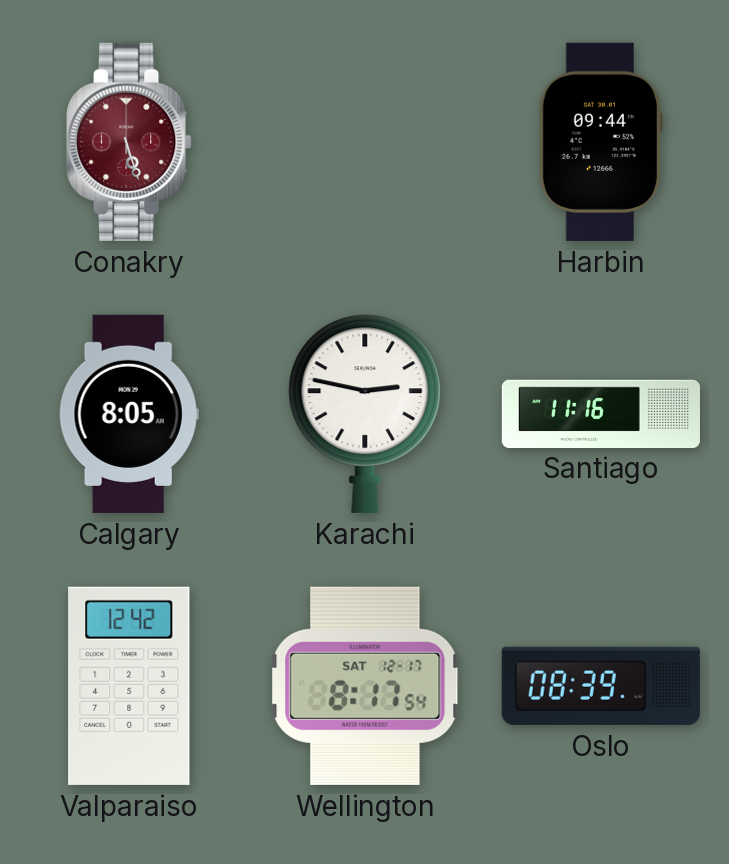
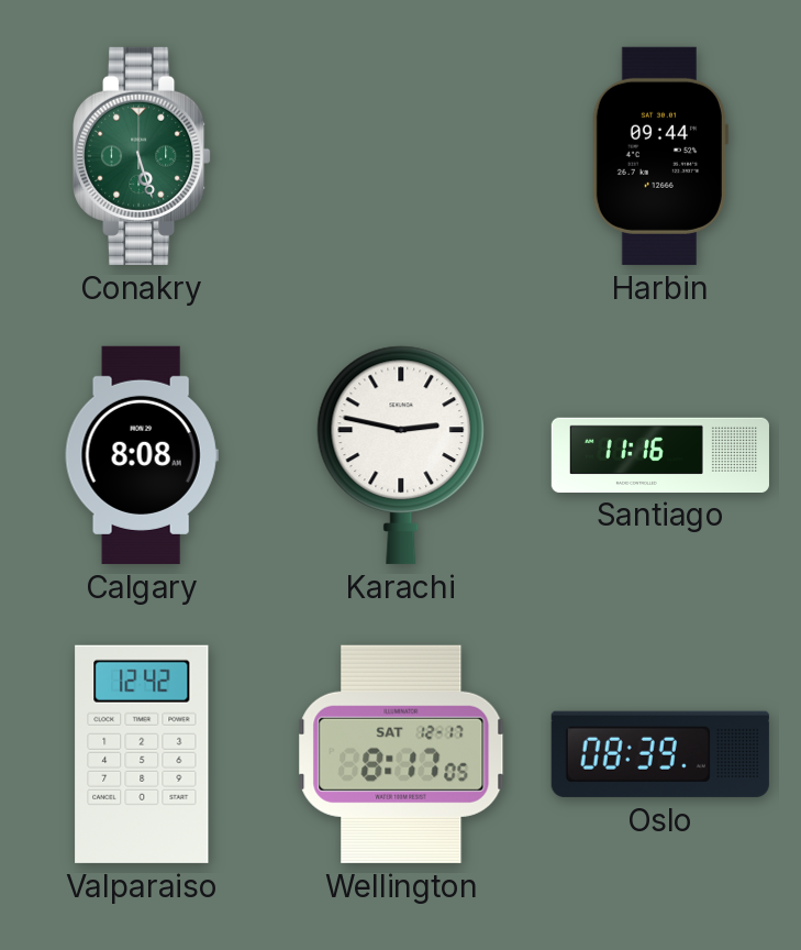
Conakry dial: burgundy -> green
Calgary: 8:05 -> 8:08
Wellington: 8:17:54 -> 8:17:05
